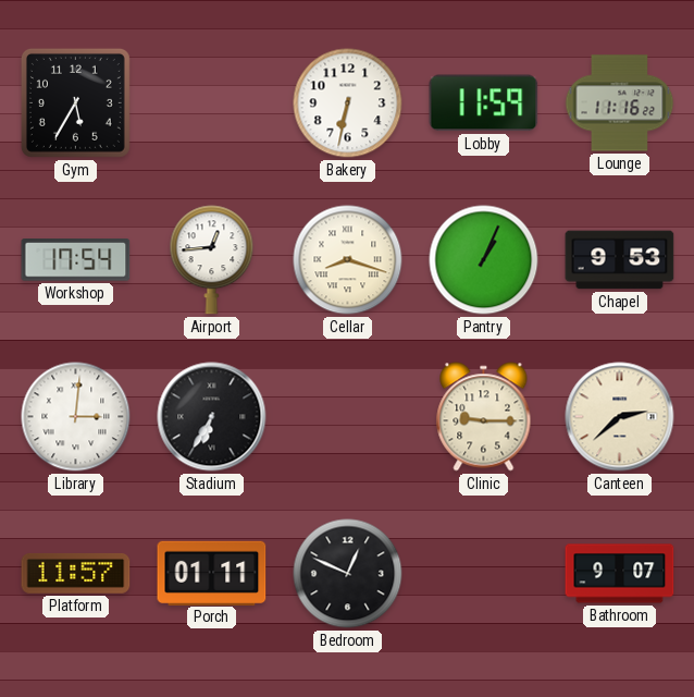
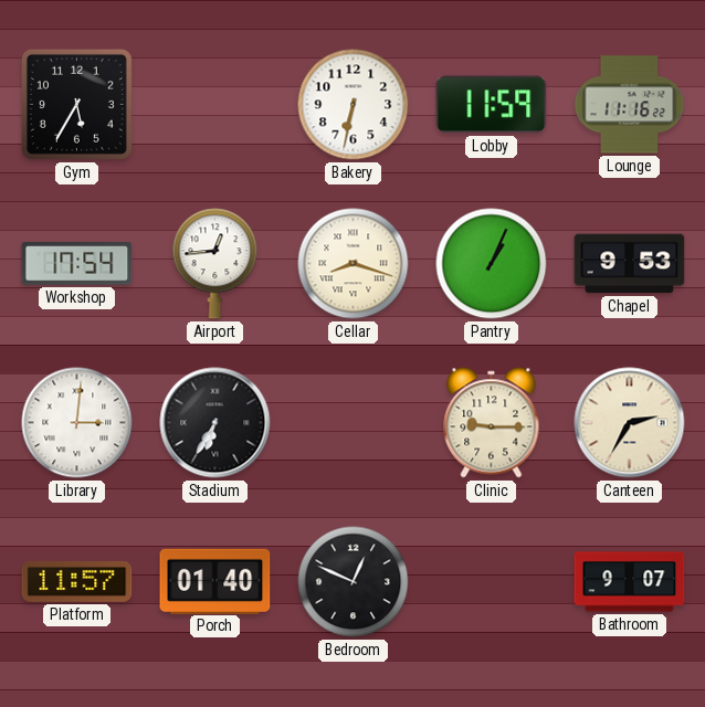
Canteen: 2:38 -> 2:35
Porch: 01:11 -> 01:40
